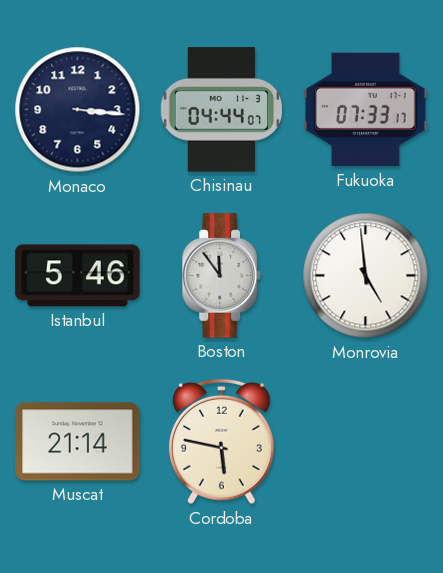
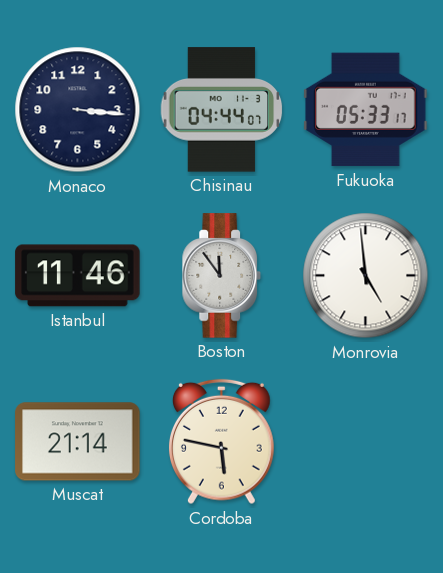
Fukuoka: 07:33 -> 05:33
Istanbul: 5:46 -> 11:46
